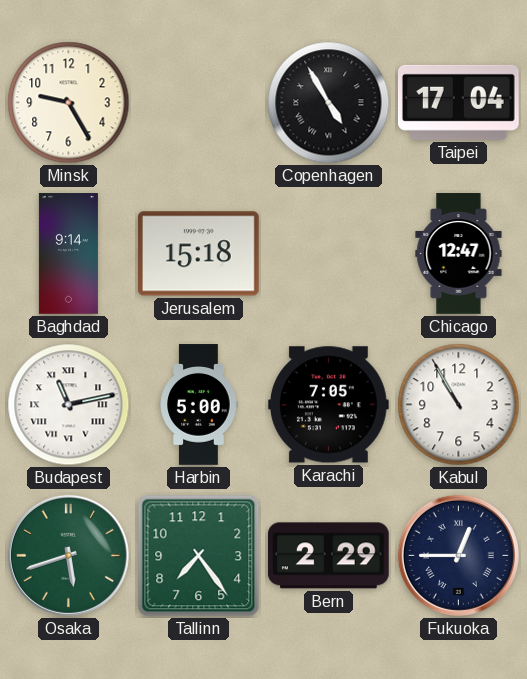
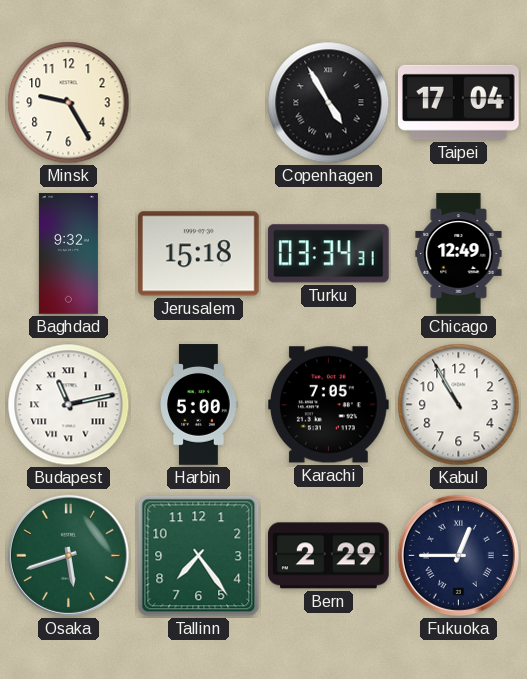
Baghdad: 9:14 -> 9:32
Turku: none -> 03:34
Chicago: 12:47 -> 12:49
